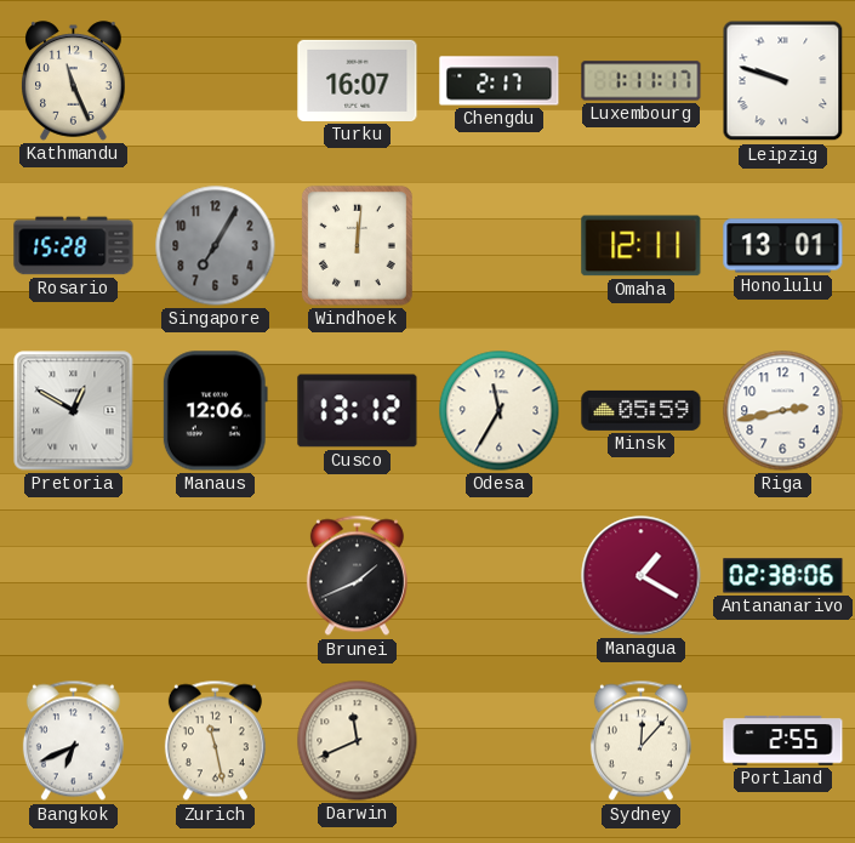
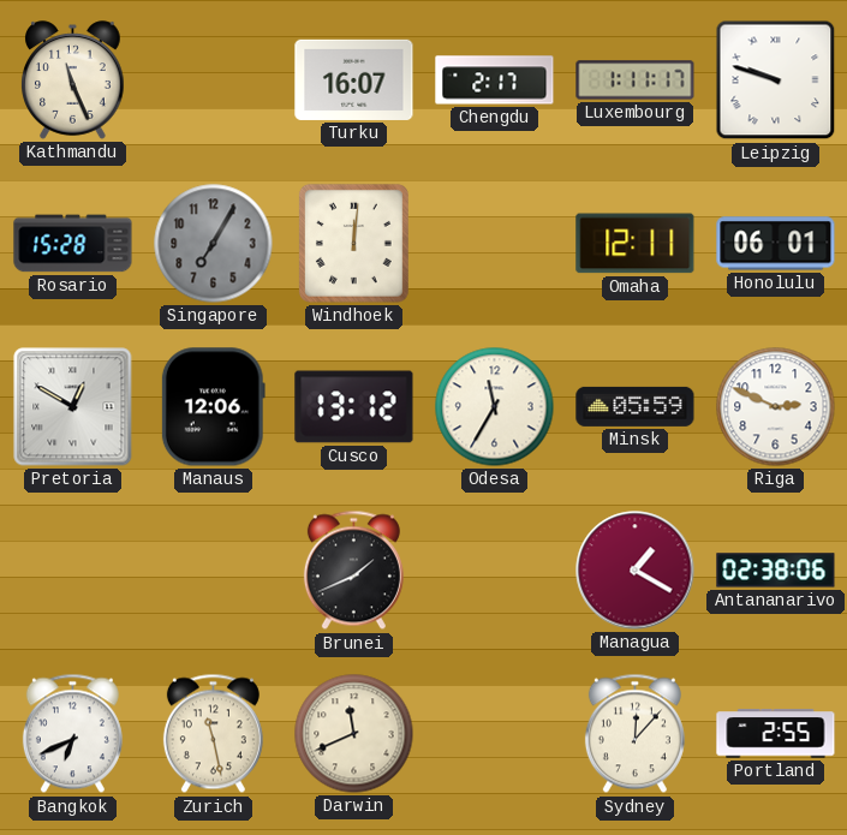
Honolulu: 13:01 -> 06:01
Riga: 2:43 -> 2:49
